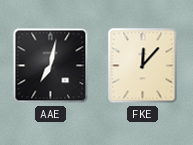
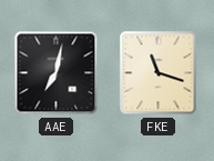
FKE: 12:07 -> 11:18
